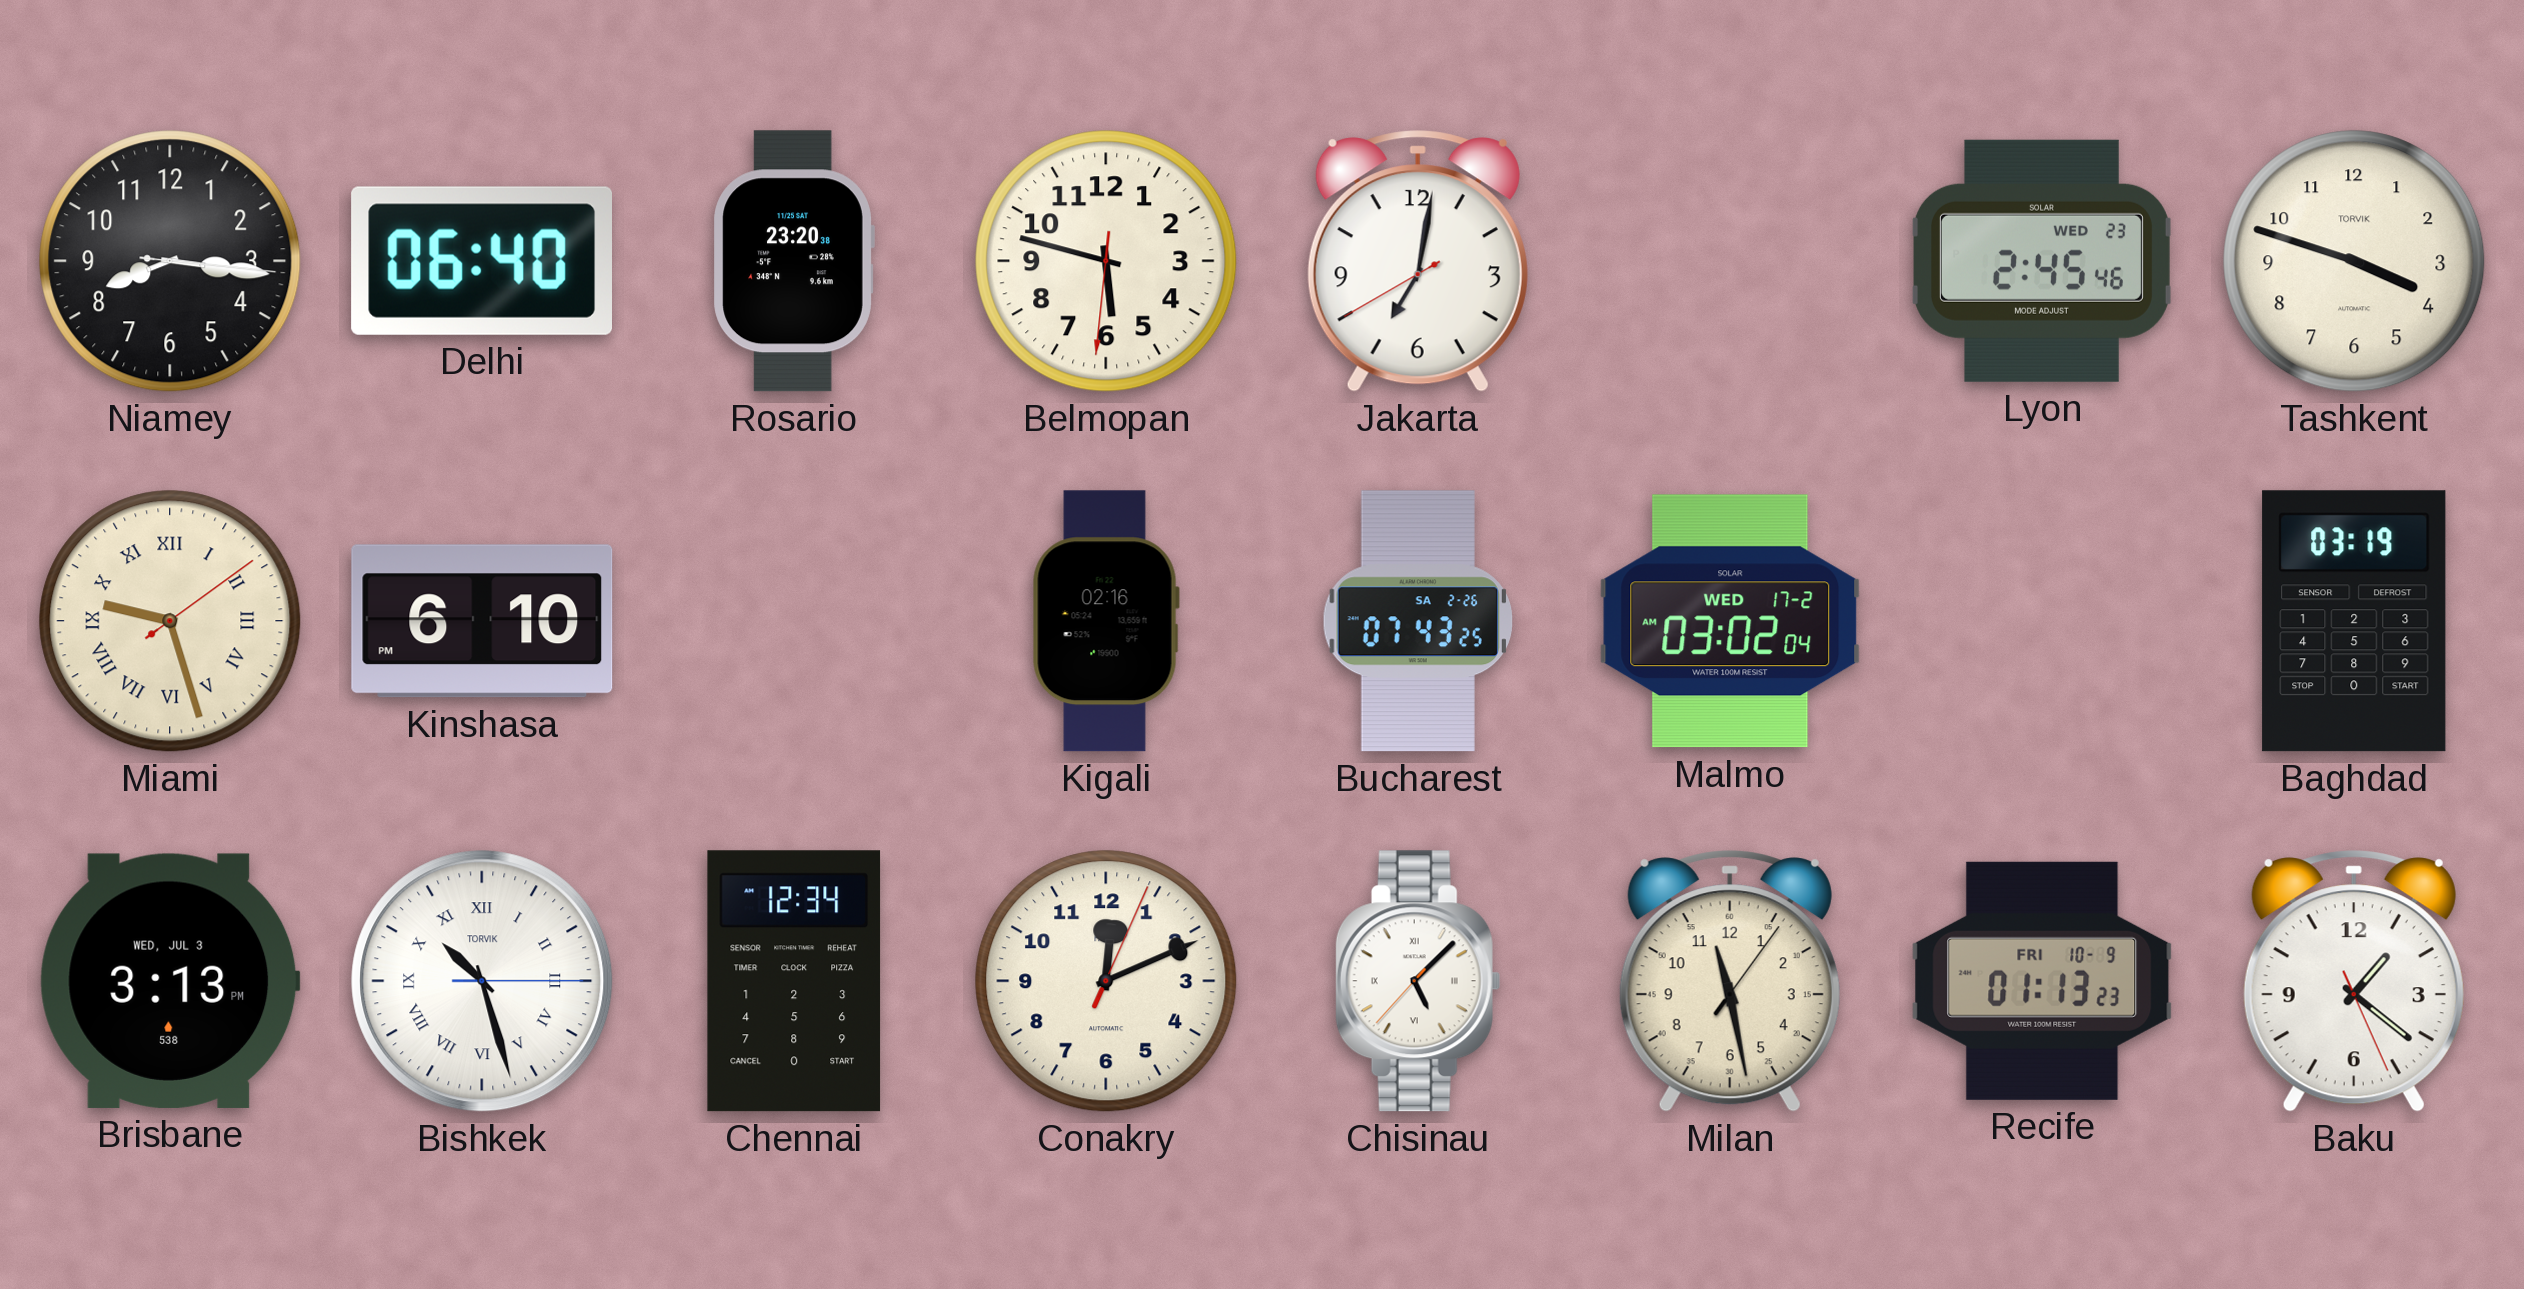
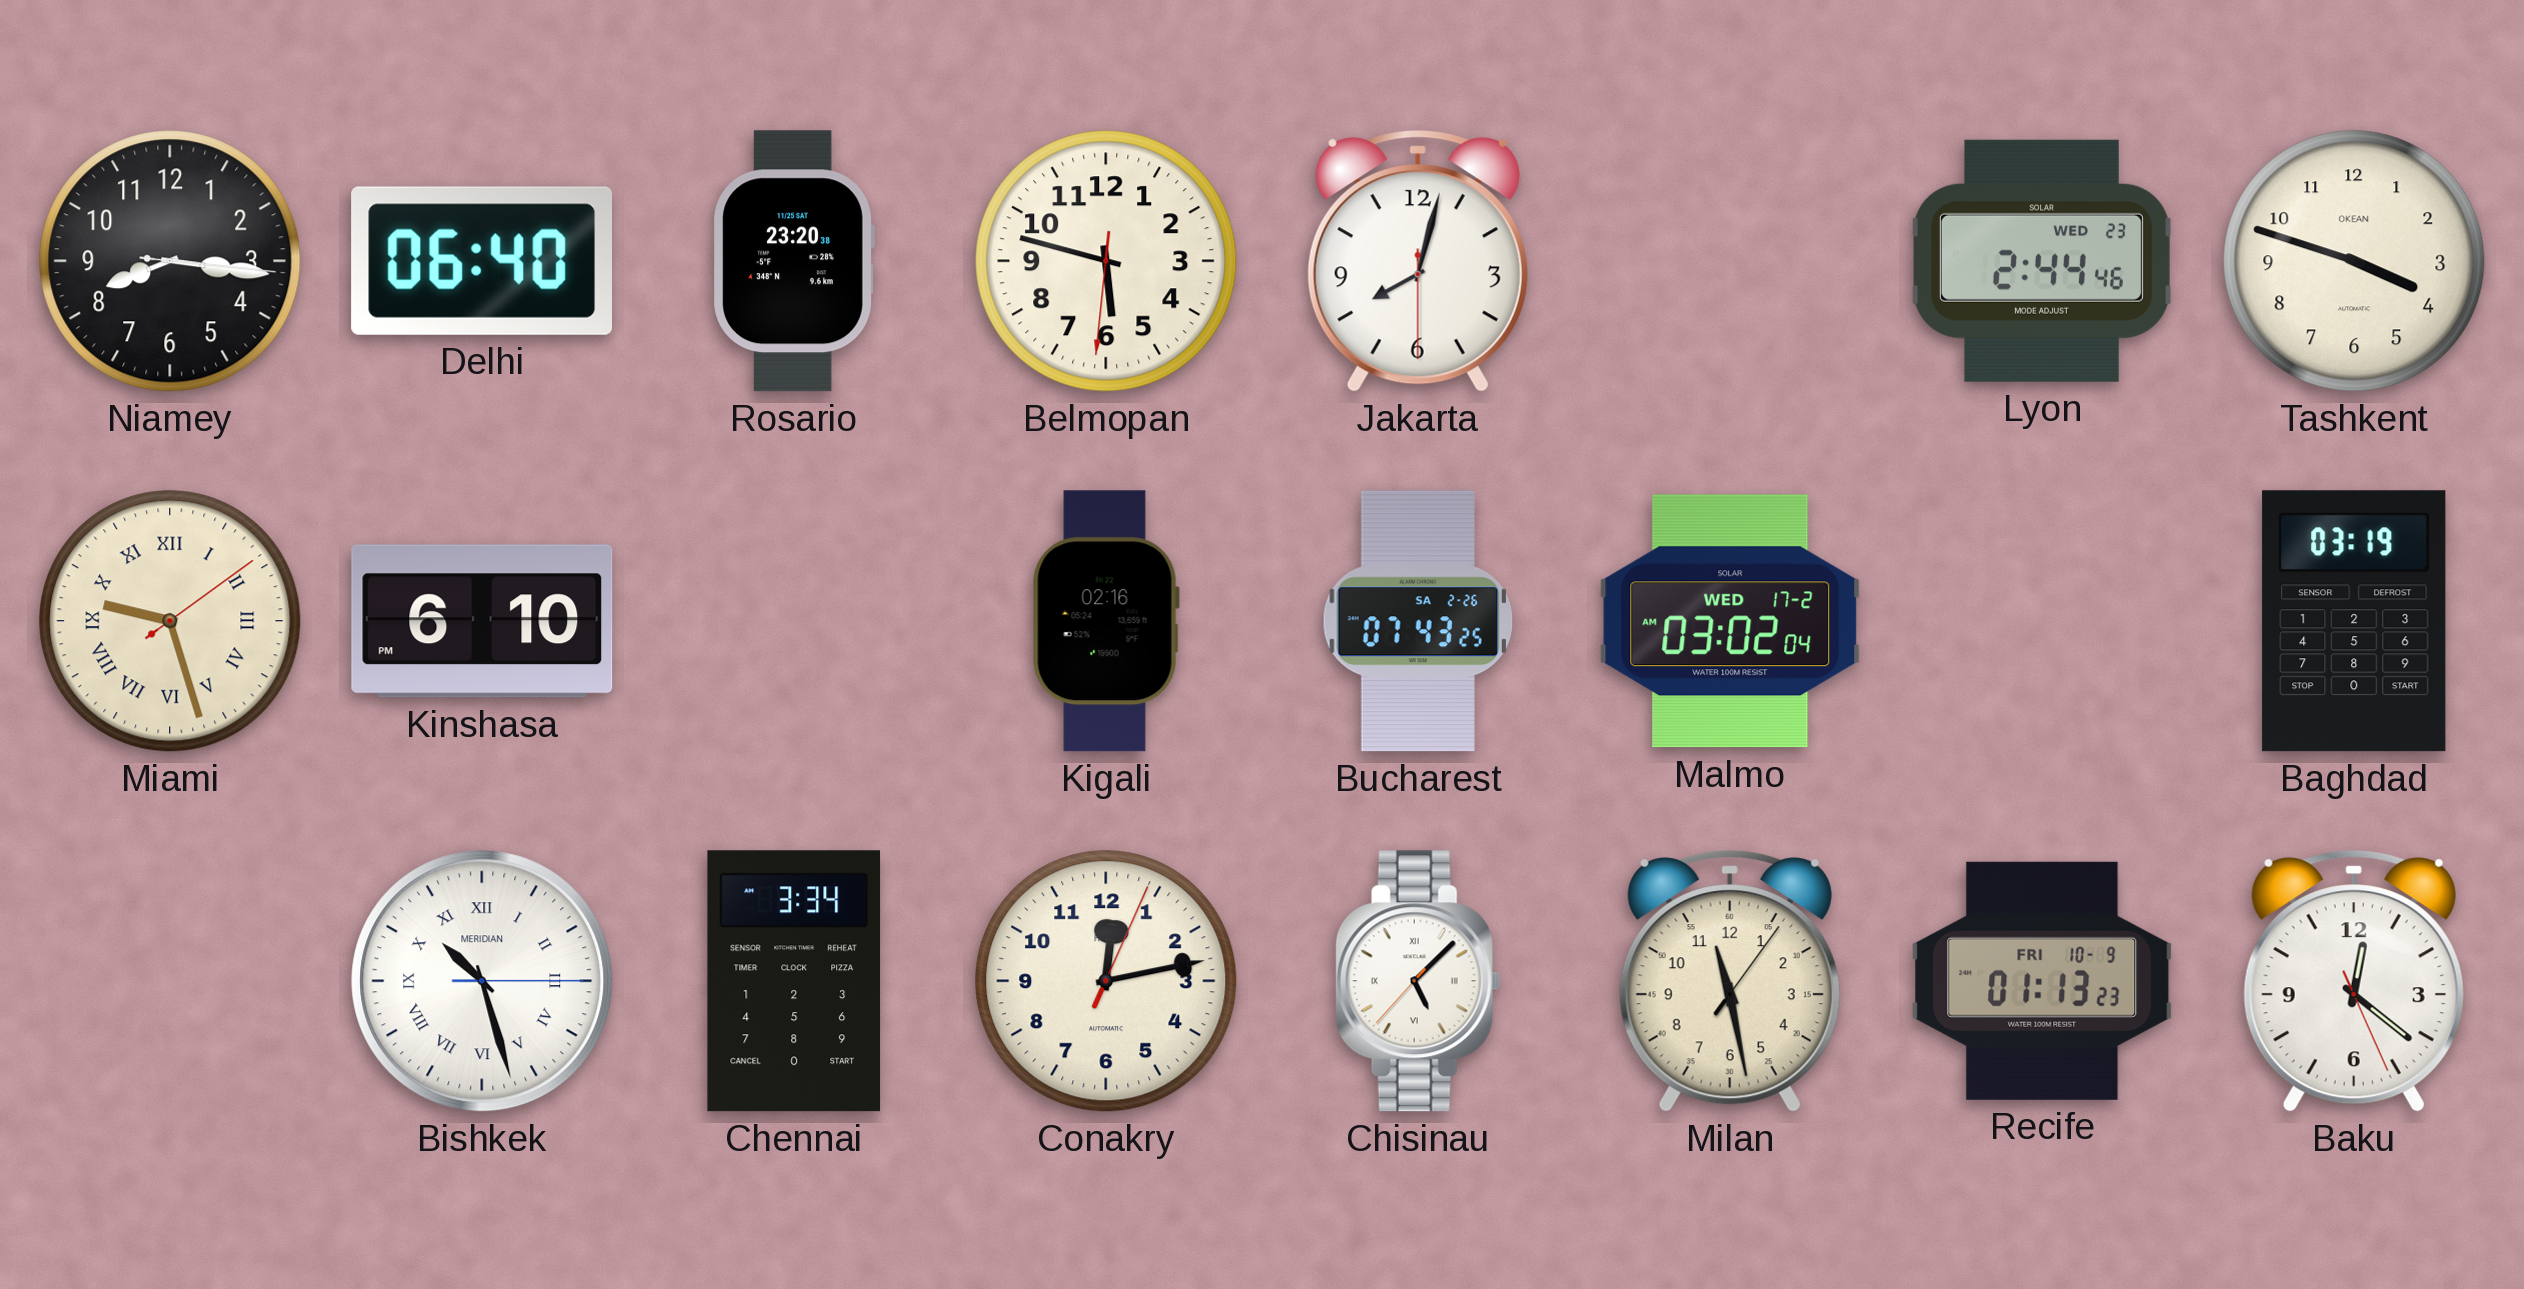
Jakarta: 7:01 -> 8:02
Lyon: 2:45 -> 2:44
Tashkent brand: TORVIK -> OKEAN
Brisbane: 3:13 -> none
Bishkek brand: TORVIK -> MERIDIAN
Chennai: 12:34 -> 3:34
Conakry: 12:11 -> 12:13
Baku: 1:21 -> 12:21
